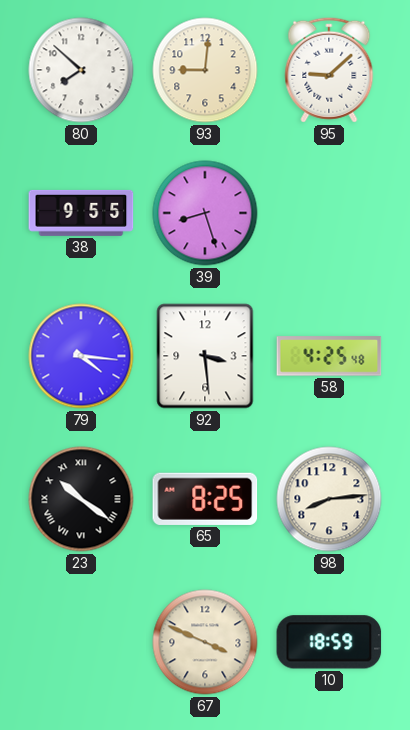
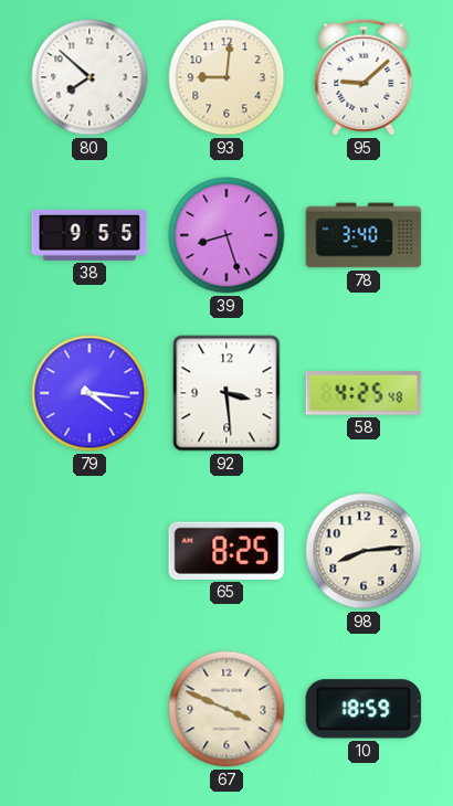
78: none -> 3:40
23: 10:21 -> none
